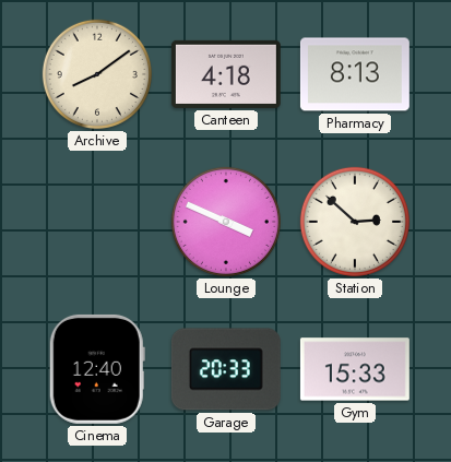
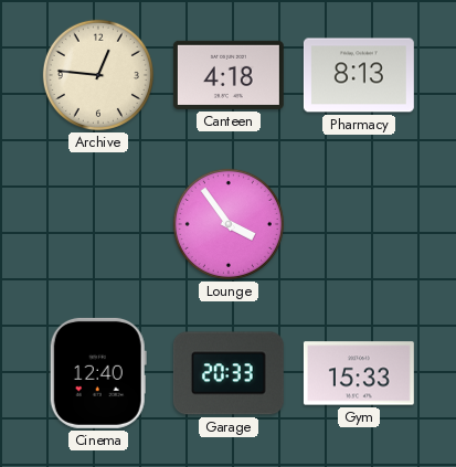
Archive: 8:09 -> 12:46
Lounge: 3:49 -> 3:54
Station: 2:52 -> none
